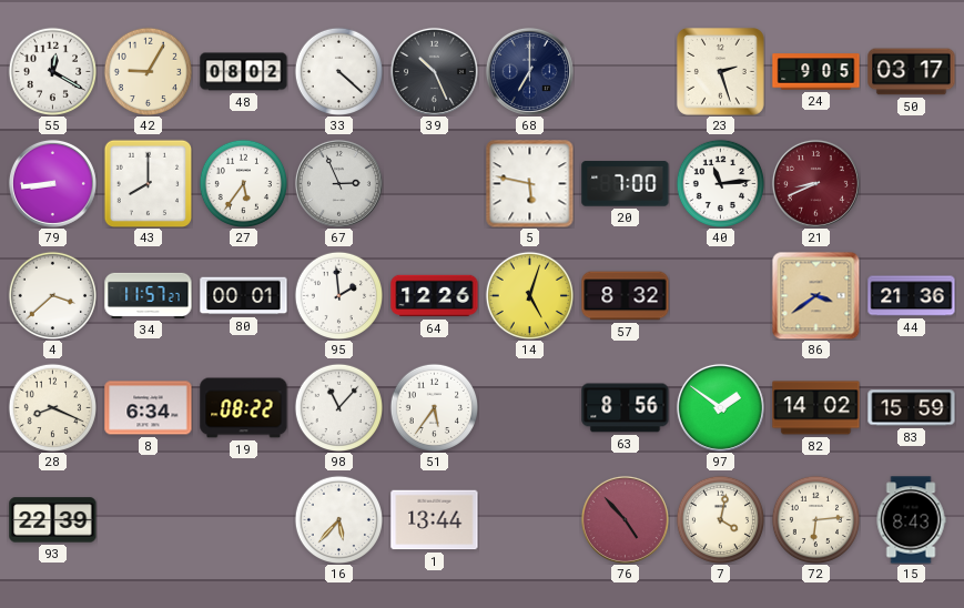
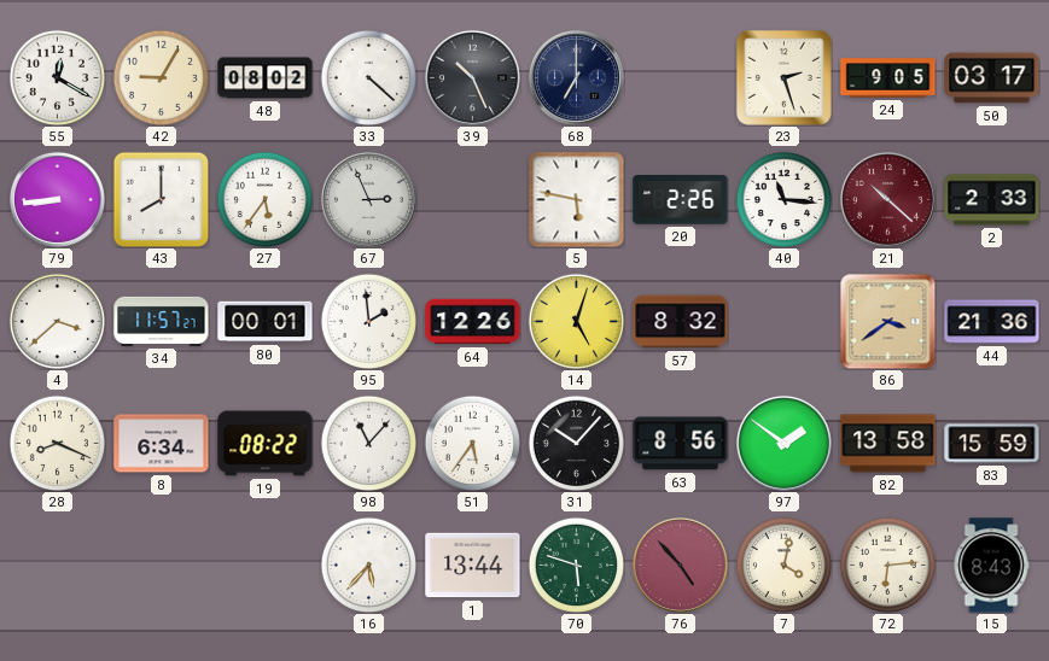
20: 7:00 -> 2:26
40: 11:14 -> 11:16
21: 8:41 -> 10:22
2: none -> 2:33
31: none -> 10:07
82: 14:02 -> 13:58
93: 22:39 -> none
70: none -> 5:48
